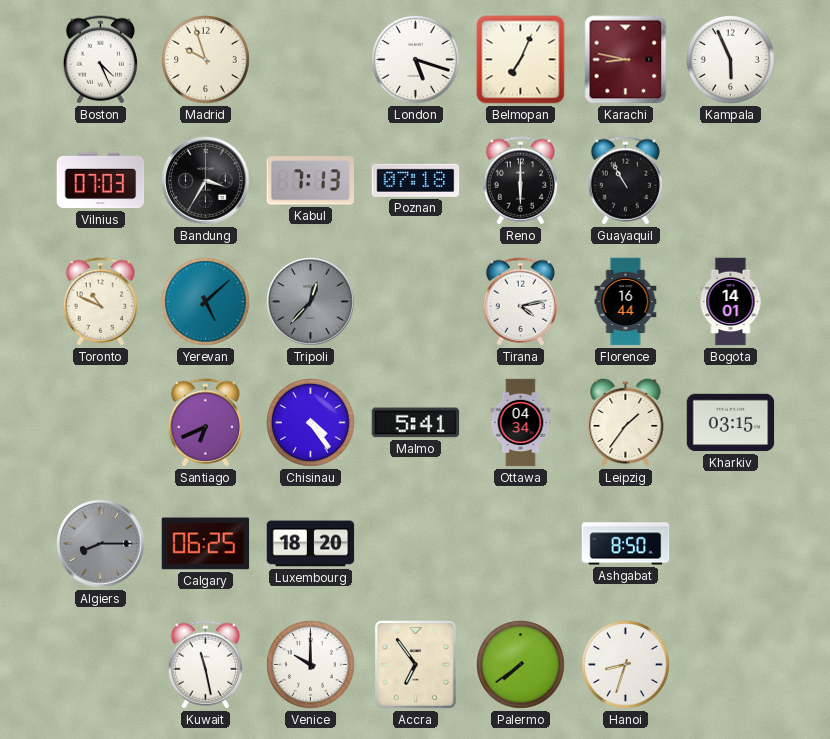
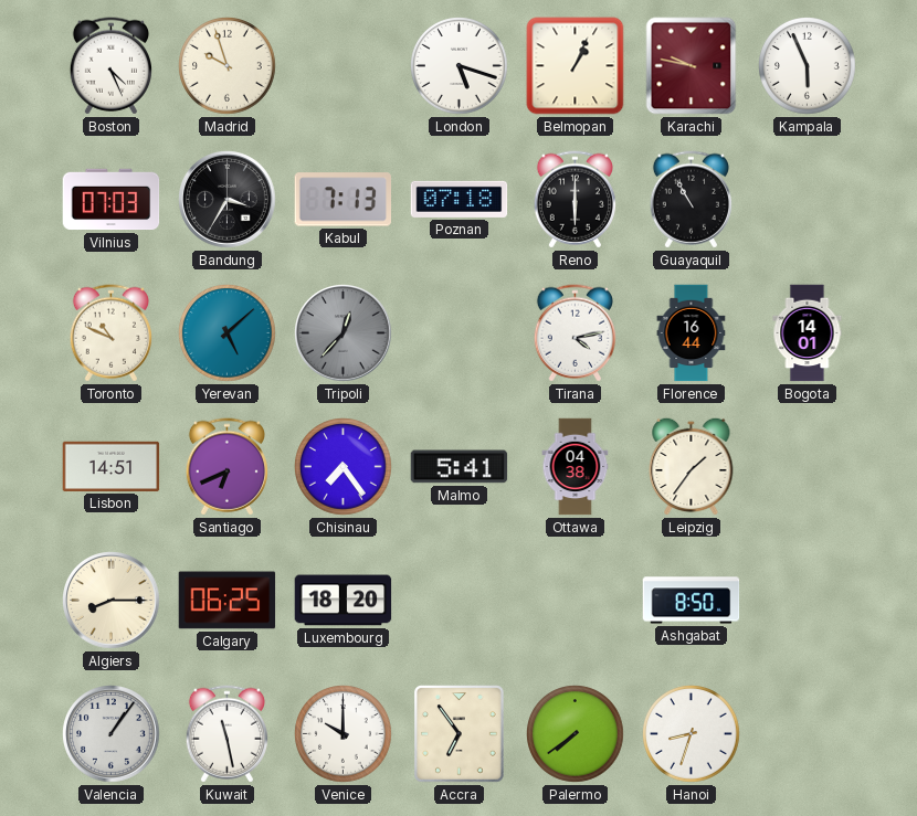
Belmopan: 7:04 -> 1:04
Karachi: 8:47 -> 9:47
Lisbon: none -> 14:51
Chisinau: 4:24 -> 7:24
Ottawa: 04:34 -> 04:38
Kharkiv: 03:15 -> none
Algiers dial: grey -> cream
Valencia: none -> 1:06
